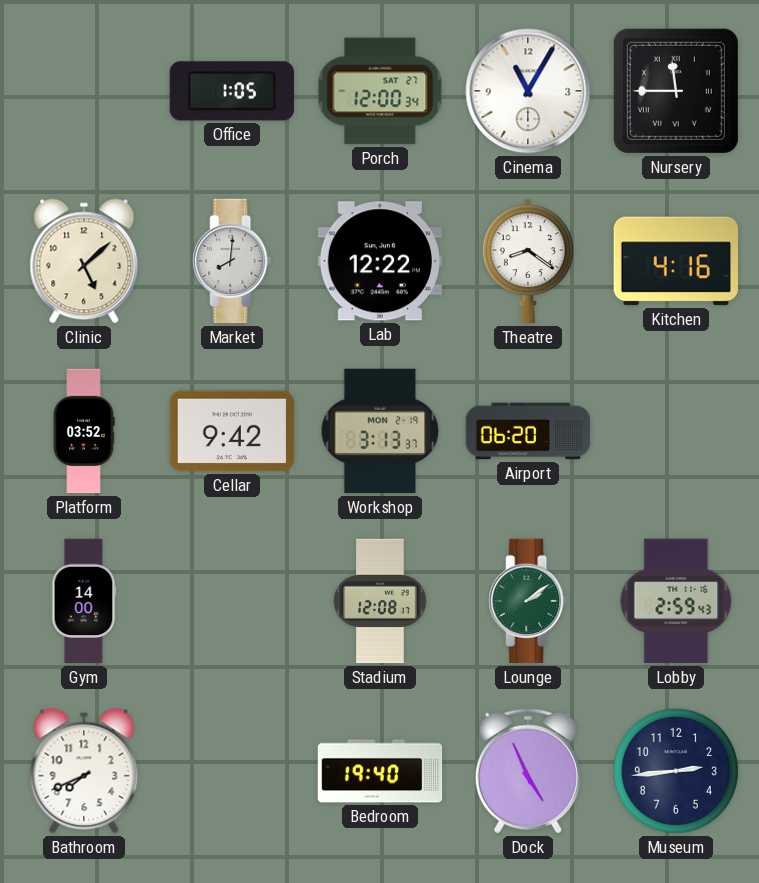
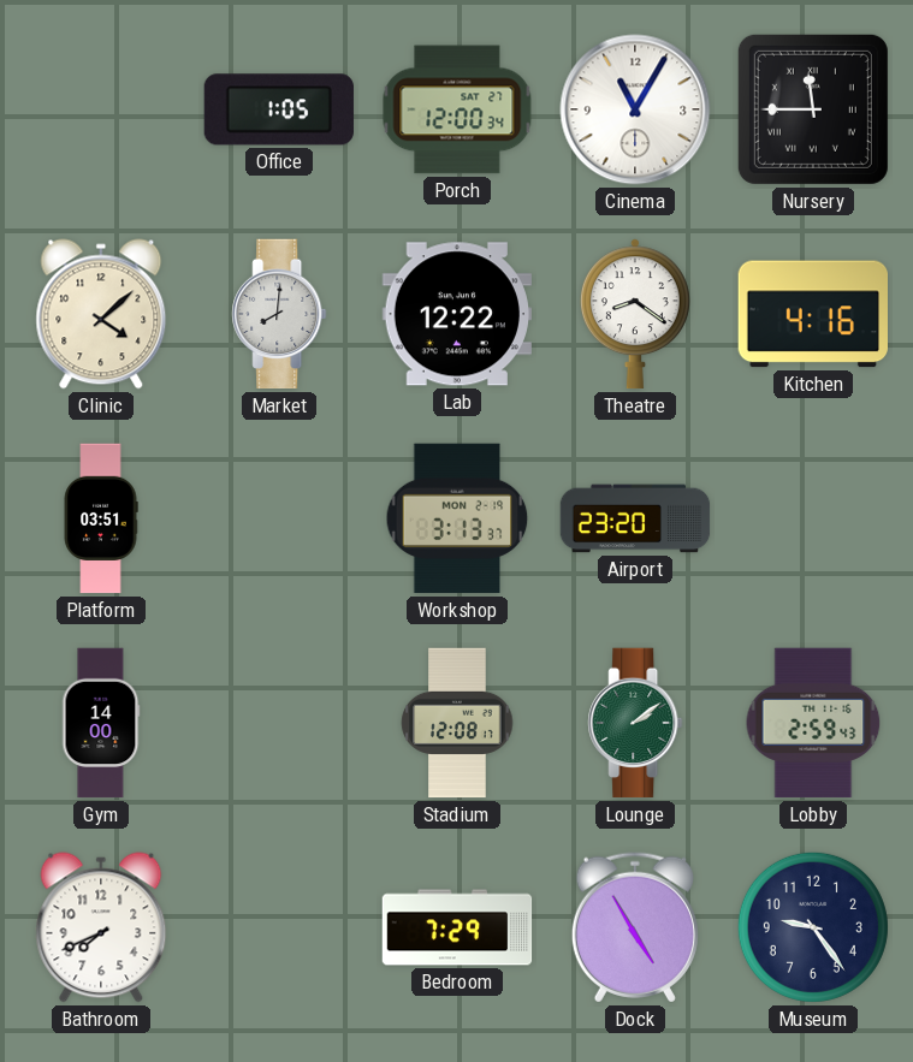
Clinic: 5:08 -> 4:08
Platform: 03:52 -> 03:51
Cellar: 9:42 -> none
Airport: 06:20 -> 23:20
Bedroom: 19:40 -> 7:29
Dock: 4:56 -> 4:55
Museum: 2:44 -> 9:24
